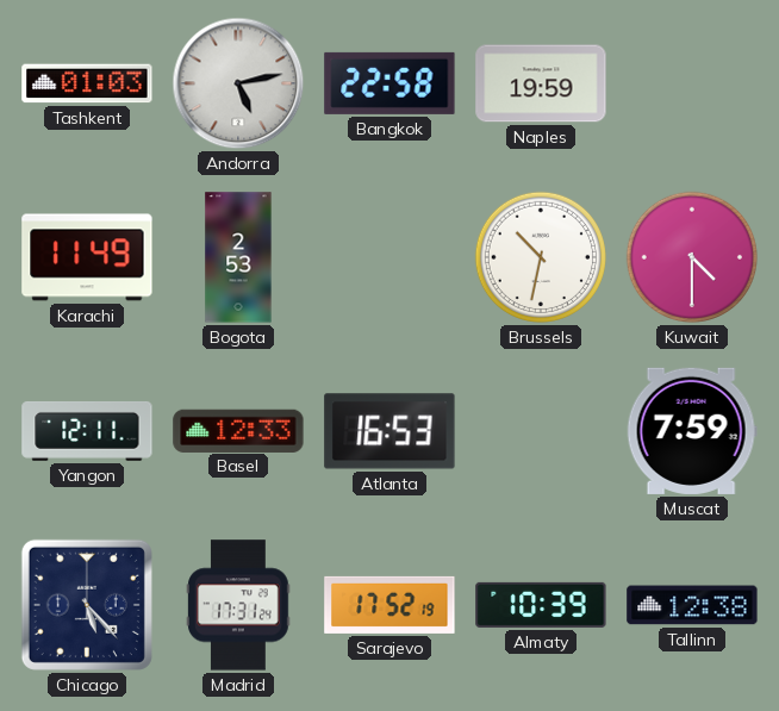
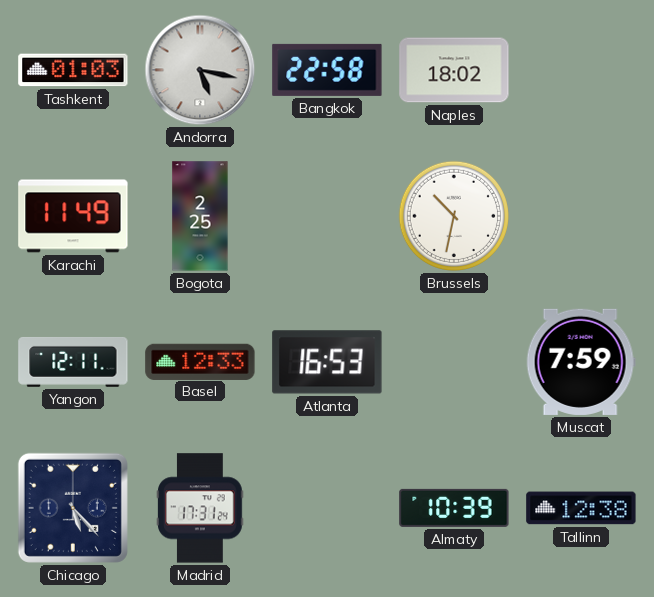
Andorra: 5:13 -> 5:17
Naples: 19:59 -> 18:02
Bogota: 2:53 -> 2:25
Kuwait: 4:30 -> none
Sarajevo: 17:52 -> none
